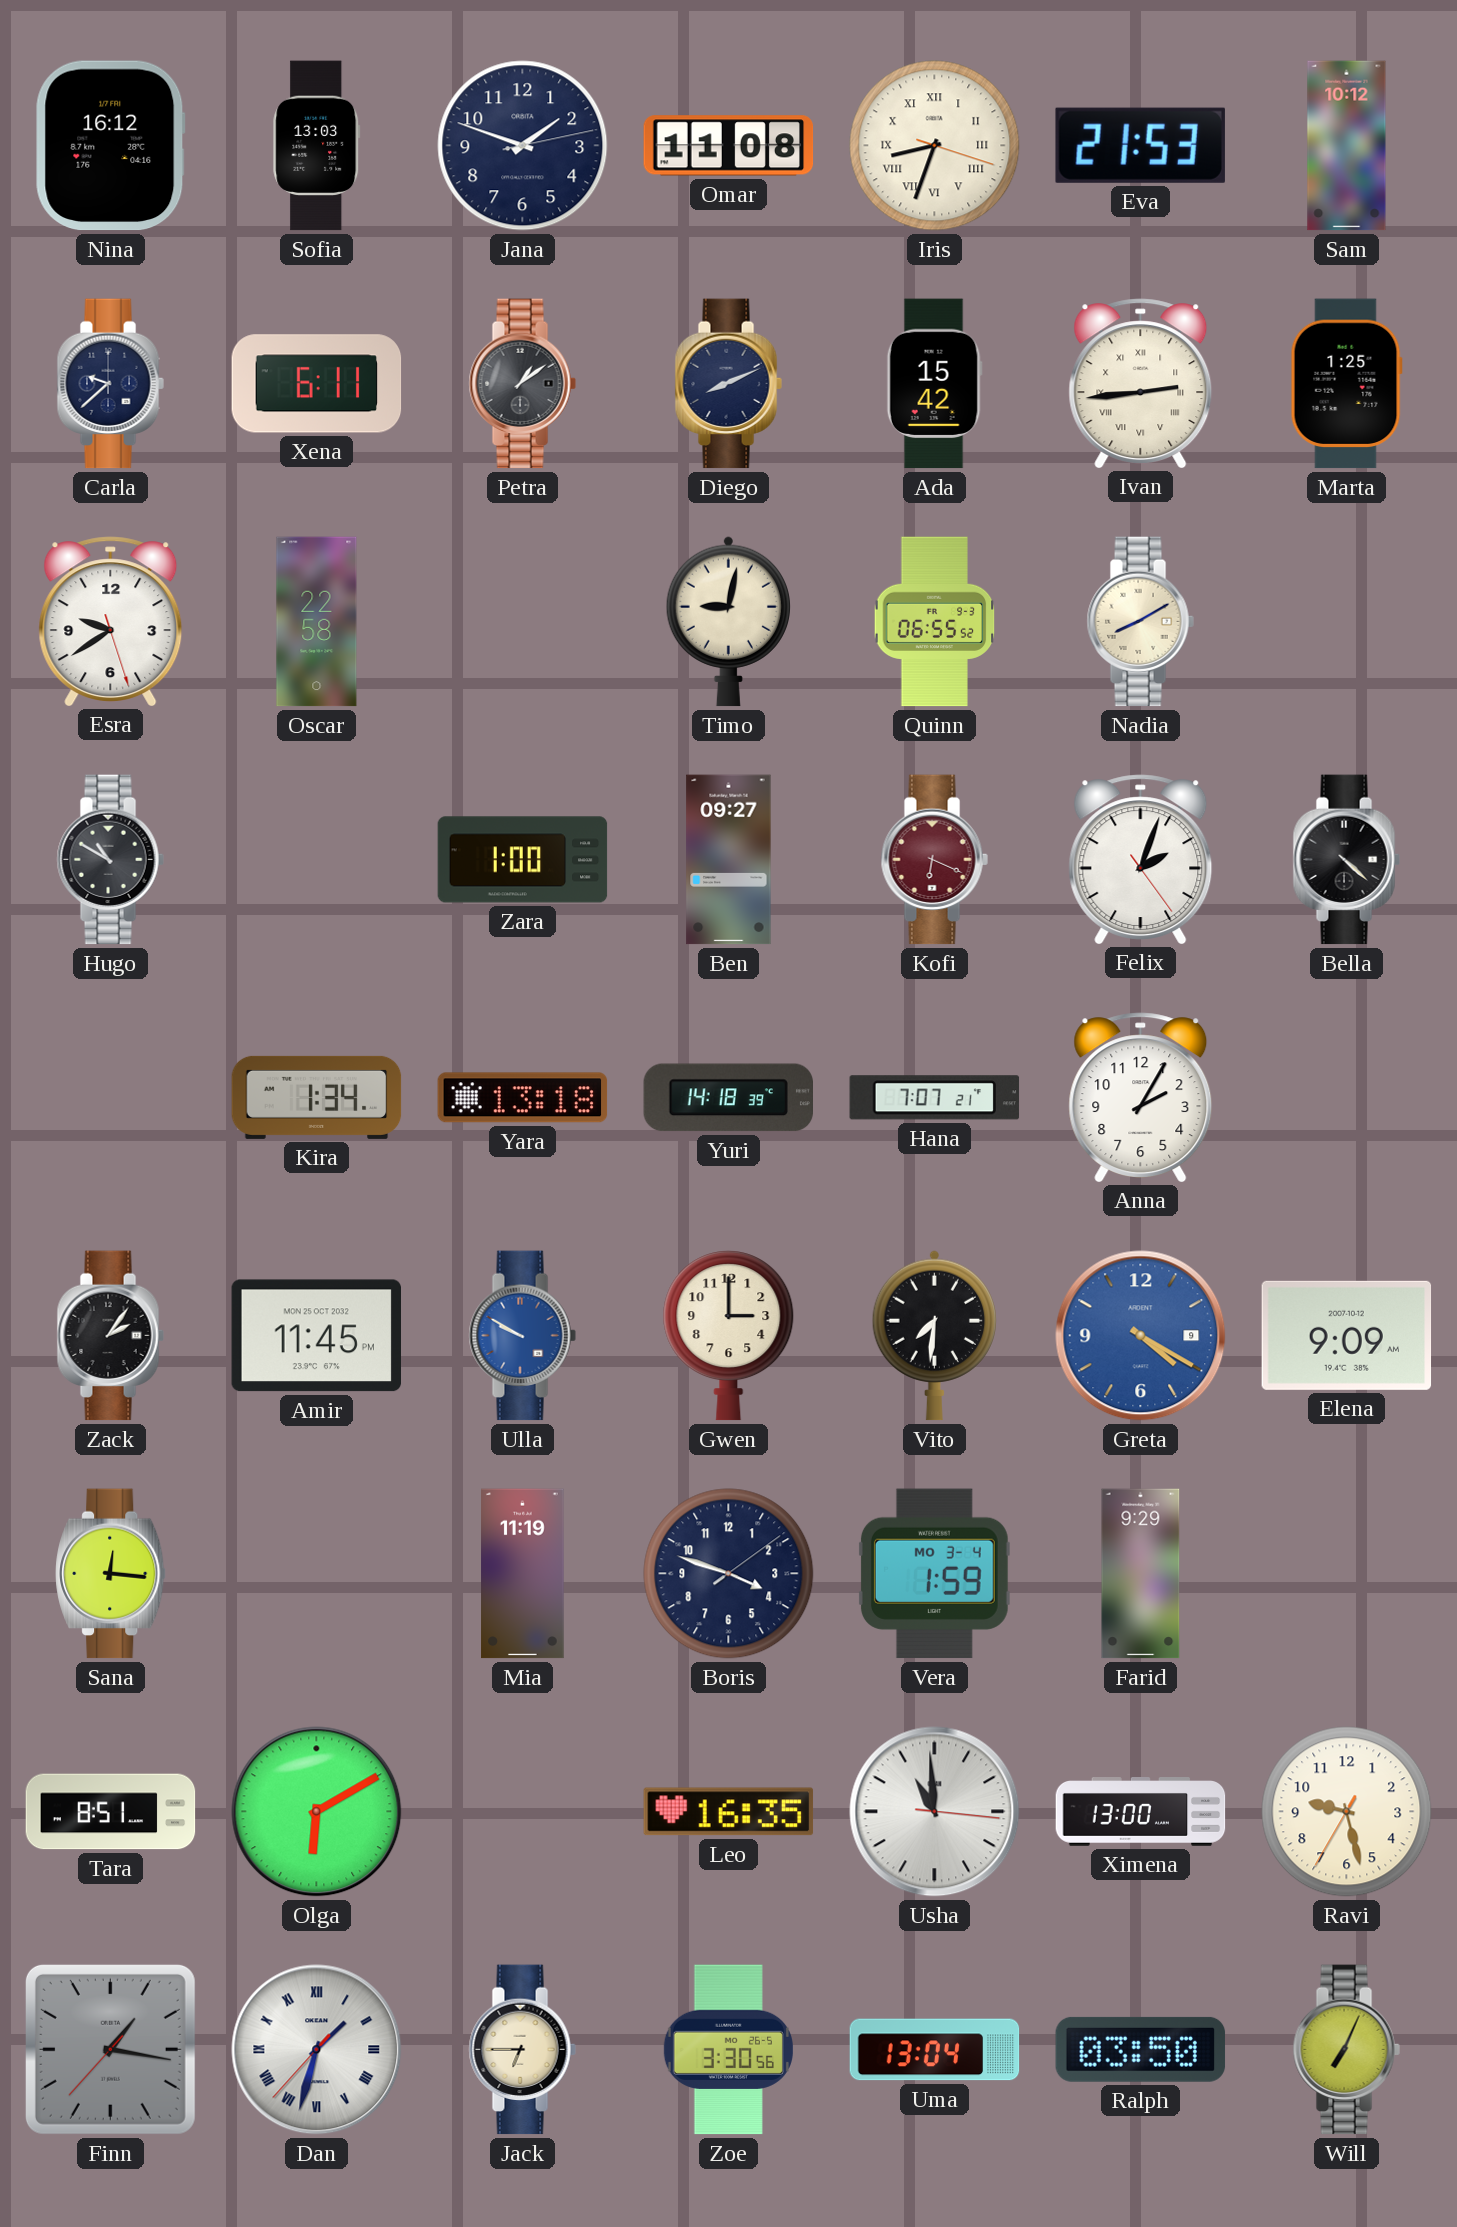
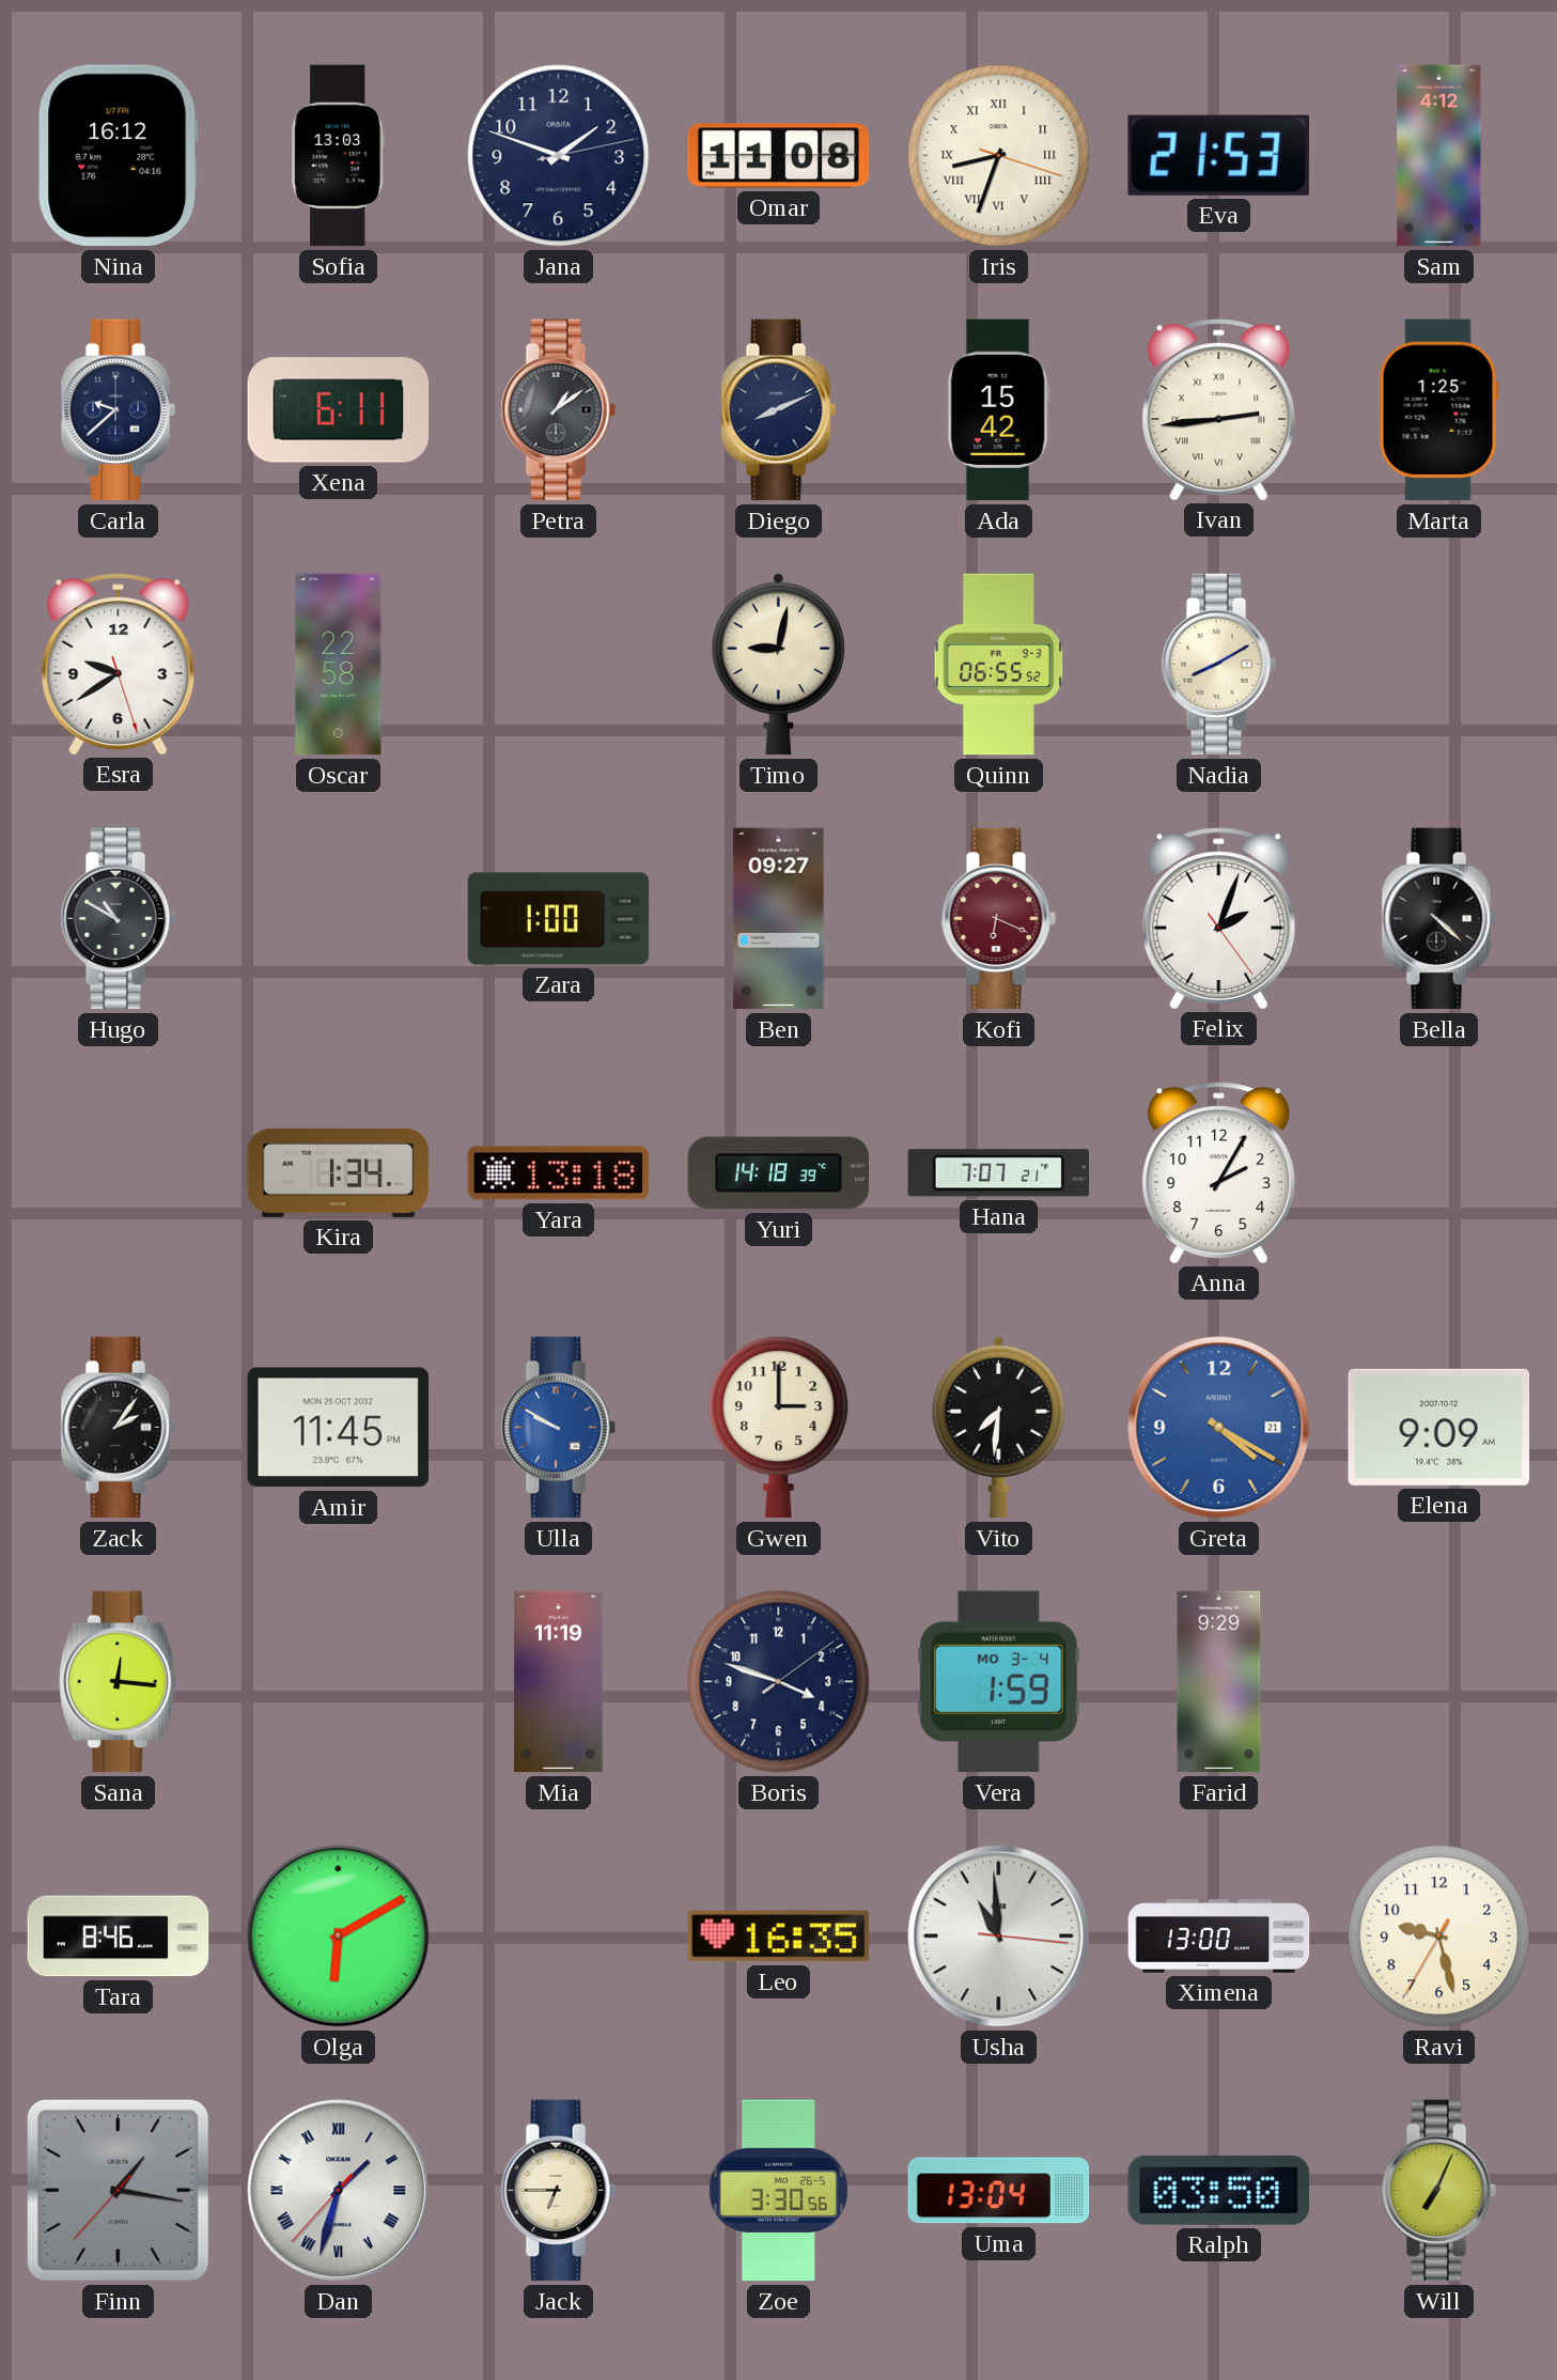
Sam: 10:12 -> 4:12
Greta date: 9 -> 21
Tara: 8:51 -> 8:46
